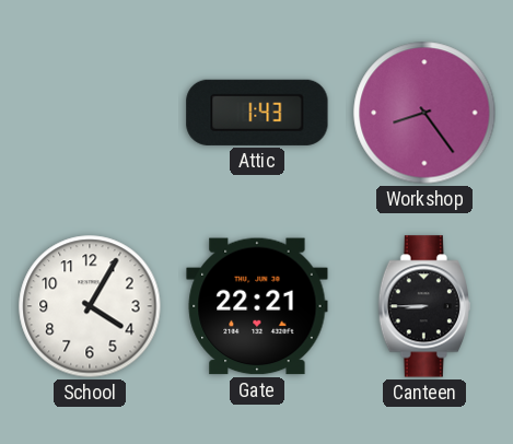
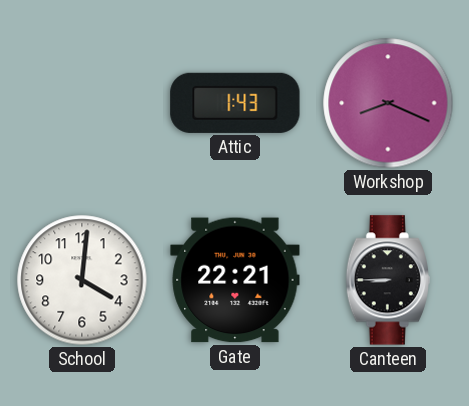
Workshop: 8:24 -> 8:19
School: 4:05 -> 4:01
